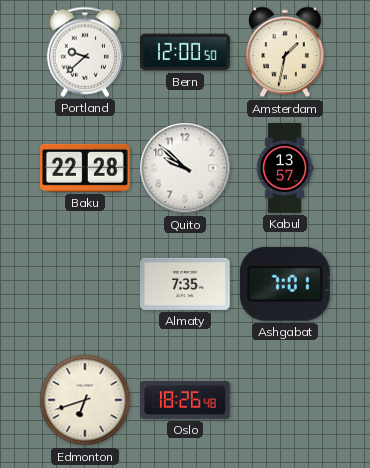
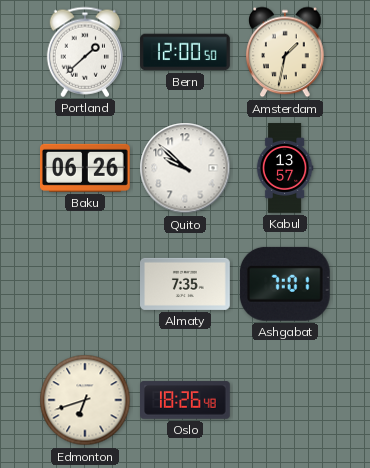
Portland: 9:38 -> 1:38
Baku: 22:28 -> 06:26
